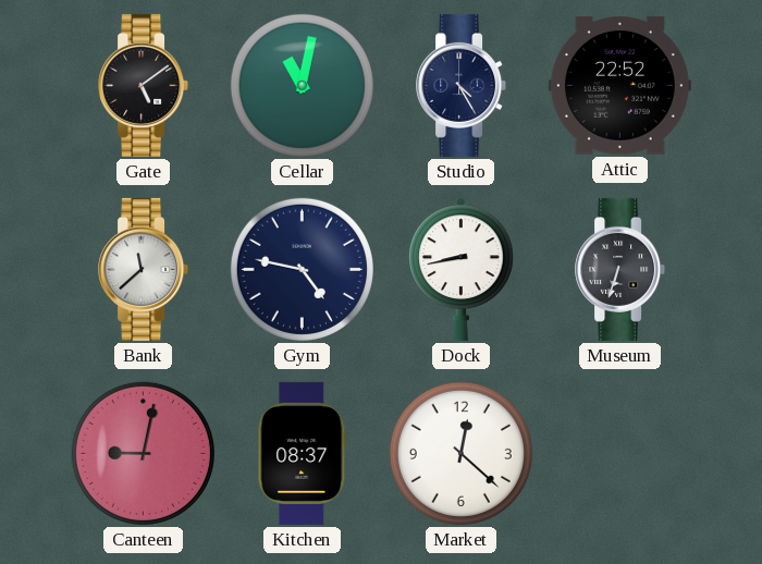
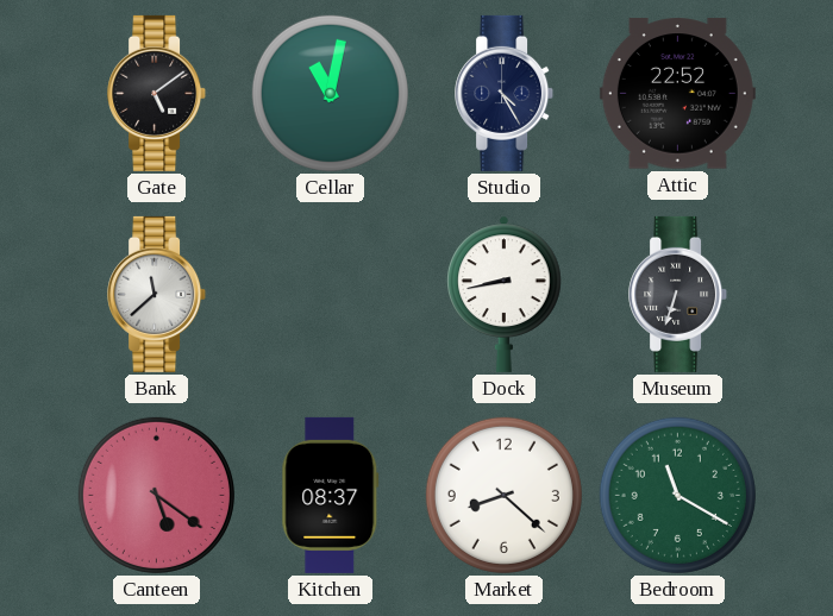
Gym: 4:47 -> none
Canteen: 9:02 -> 5:21
Market: 12:22 -> 8:22
Bedroom: none -> 11:20
